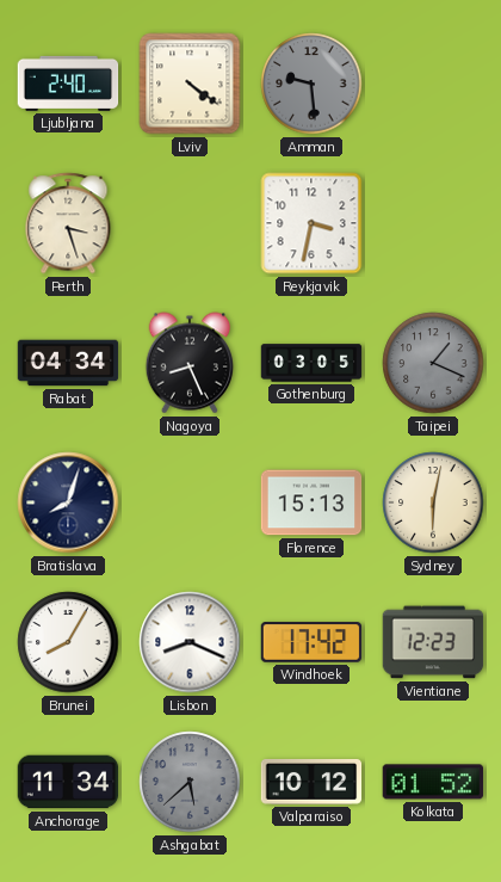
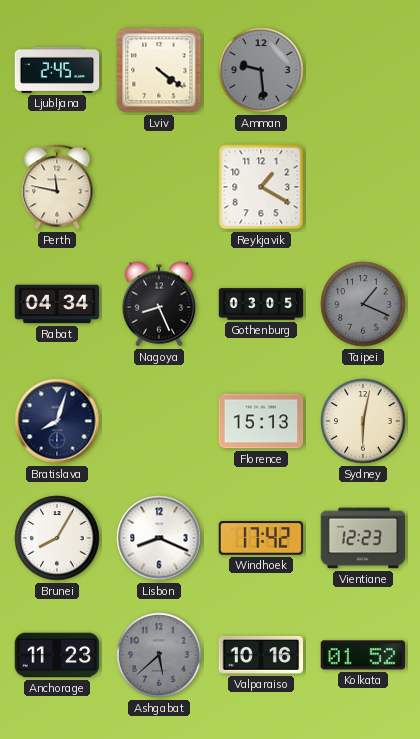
Ljubljana: 2:40 -> 2:45
Perth: 3:27 -> 11:47
Reykjavik: 3:32 -> 1:20
Anchorage: 11:34 -> 11:23
Valparaiso: 10:12 -> 10:16
